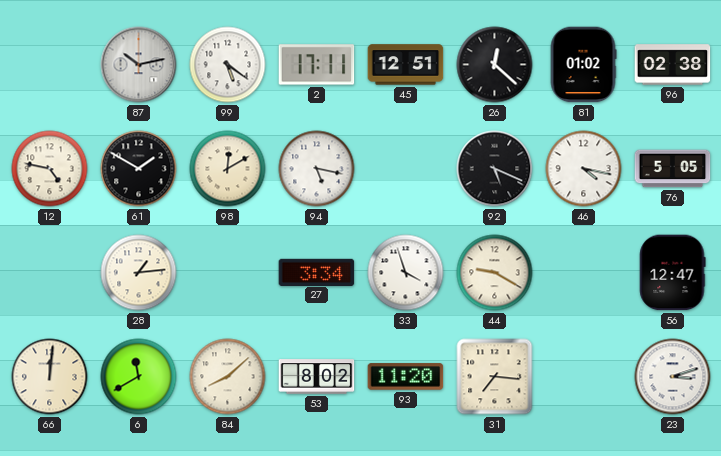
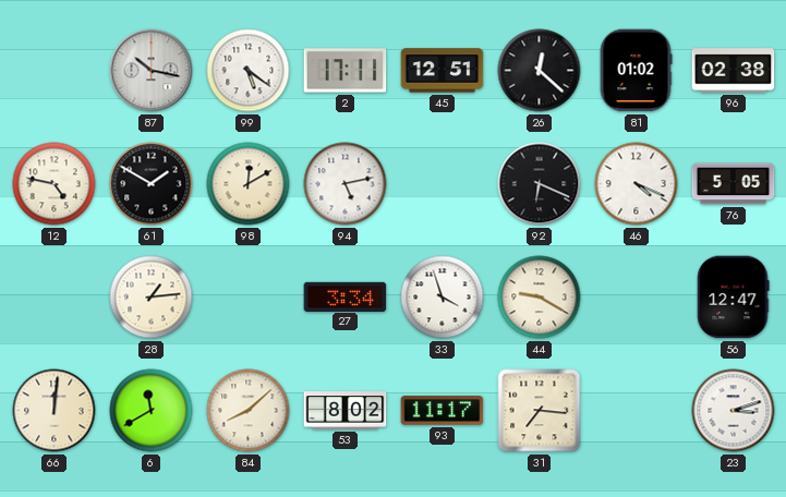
87: 10:13 -> 10:17
94: 5:17 -> 5:13
92: 5:19 -> 6:19
46: 4:17 -> 4:19
93: 11:20 -> 11:17
